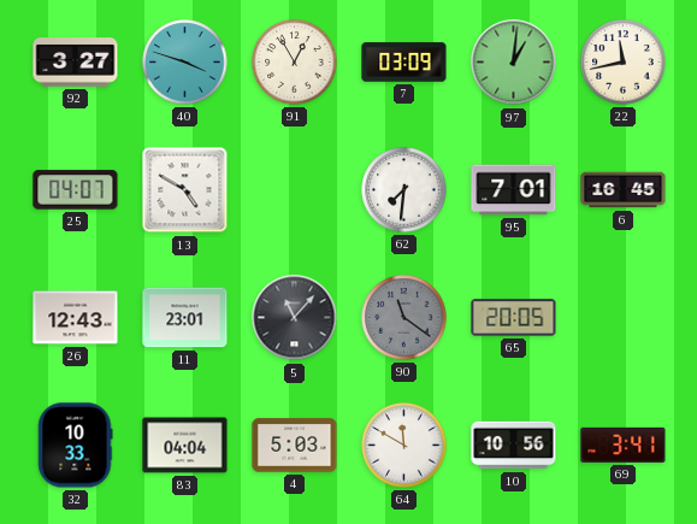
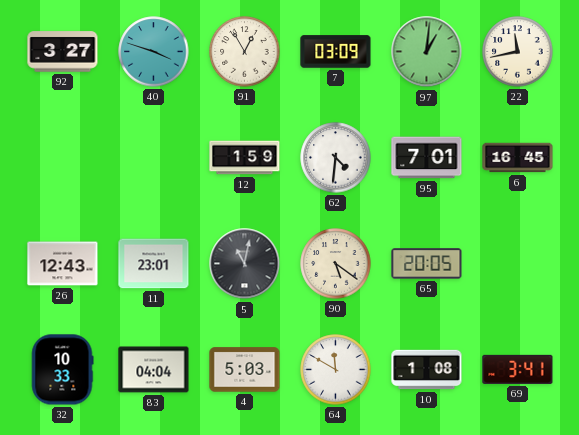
25: 04:07 -> none
13: 4:50 -> none
12: none -> 1:59
62: 7:31 -> 4:31
5: 11:07 -> 11:02
90: 11:21 -> 5:21
90 dial: grey -> cream
10: 10:56 -> 1:08
